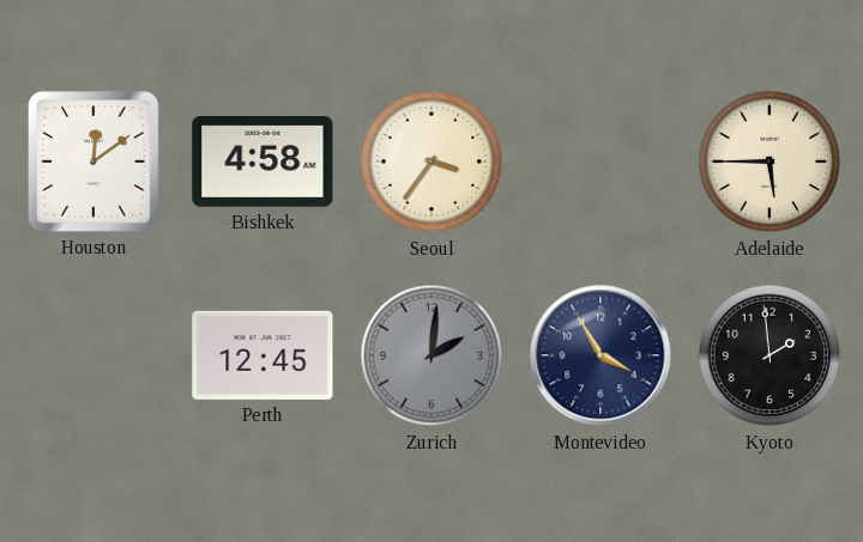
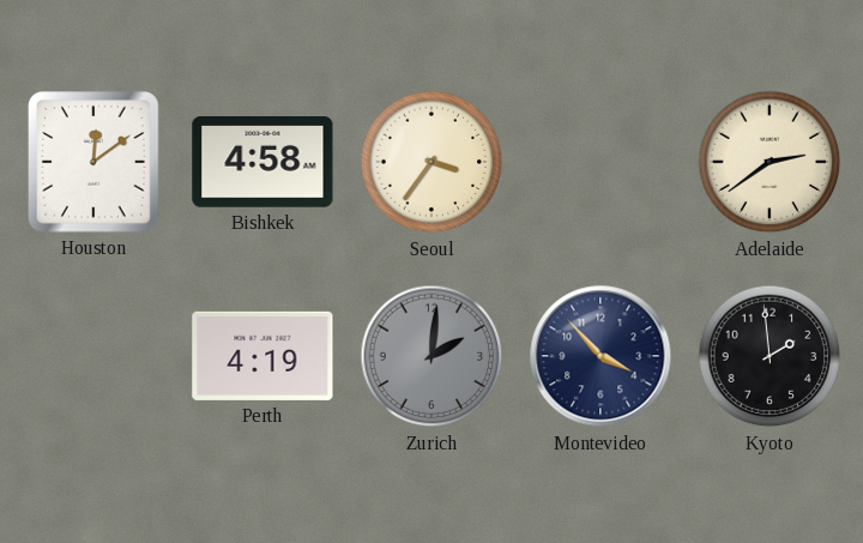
Adelaide: 5:45 -> 2:39
Perth: 12:45 -> 4:19
Montevideo: 3:55 -> 3:53
